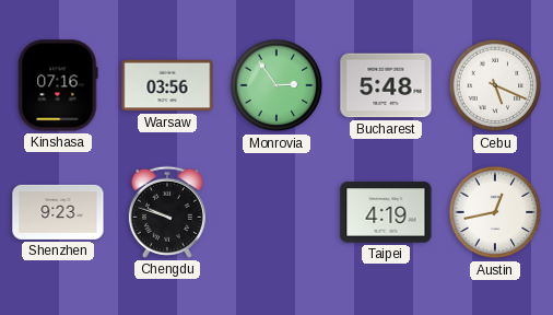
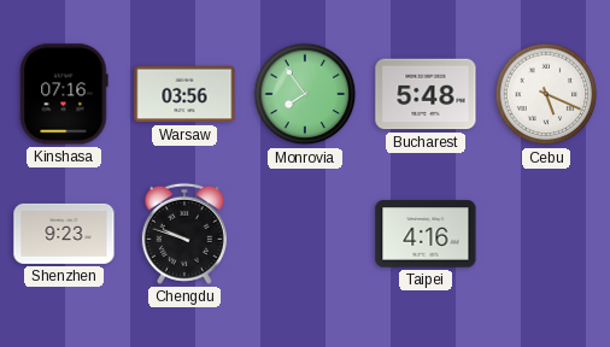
Monrovia: 2:54 -> 7:54
Taipei: 4:19 -> 4:16
Austin: 12:43 -> none
